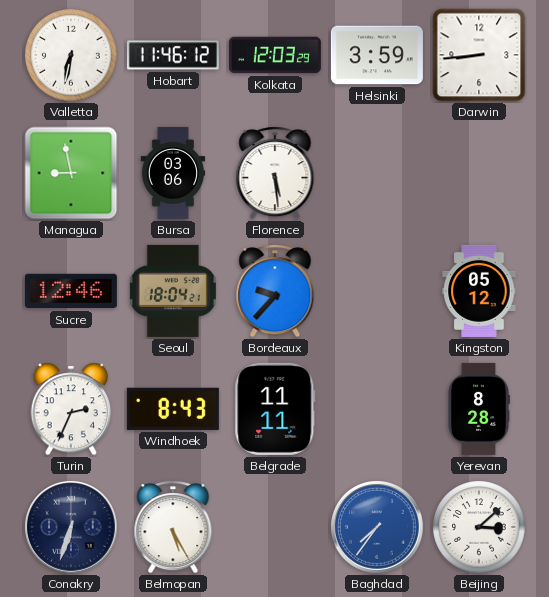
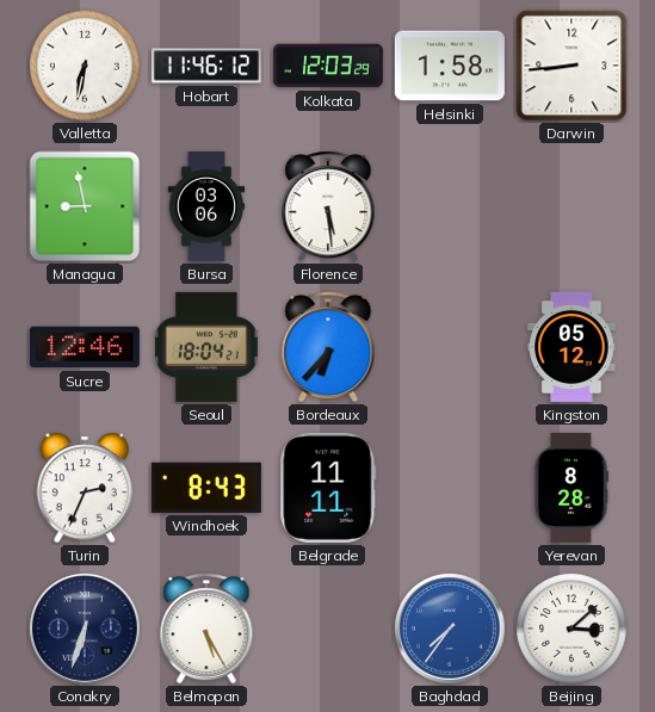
Helsinki: 3:59 -> 1:58
Bordeaux: 9:37 -> 6:37
